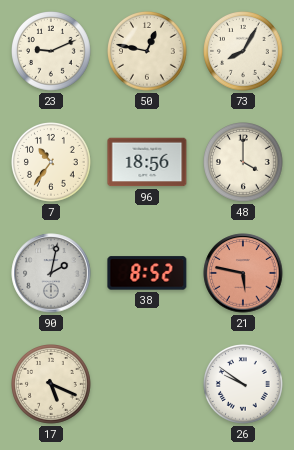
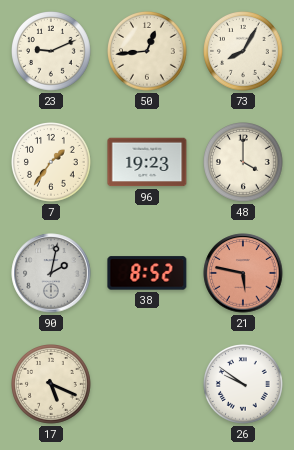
50: 12:47 -> 12:44
7: 10:36 -> 1:36
96: 18:56 -> 19:23
